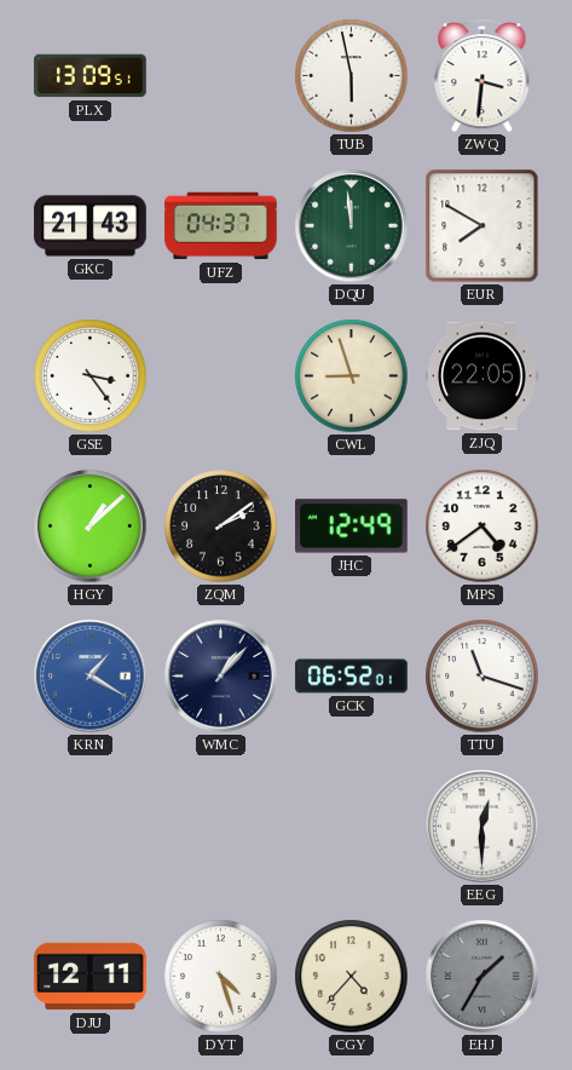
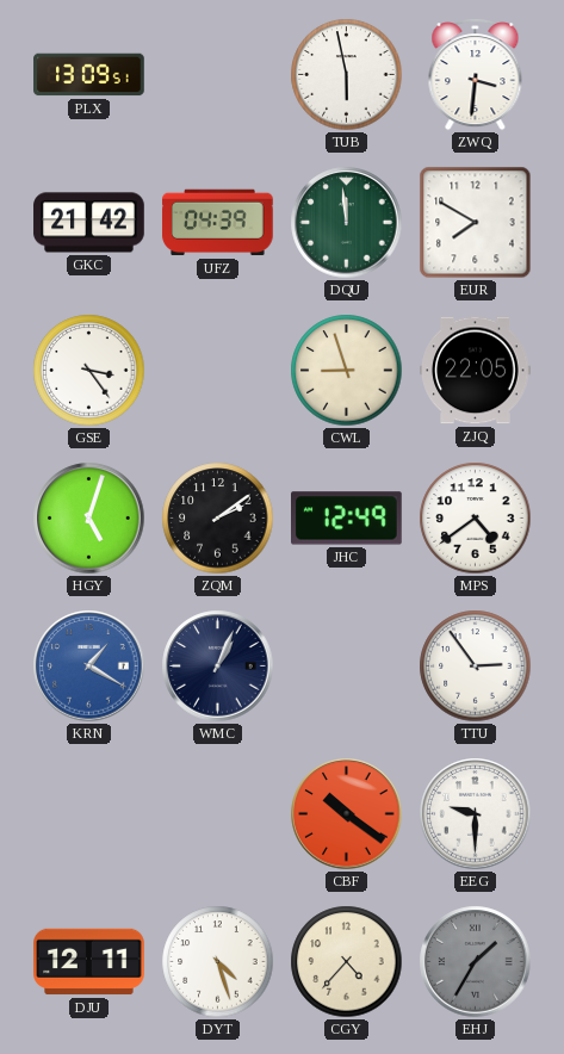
GKC: 21:43 -> 21:42
UFZ: 04:37 -> 04:39
HGY: 1:08 -> 5:03
WMC: 1:07 -> 1:04
GCK: 06:52 -> none
TTU: 11:18 -> 2:54
CBF: none -> 10:21
EEG: 12:30 -> 9:30
